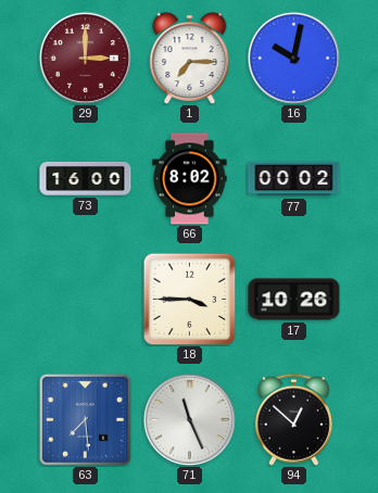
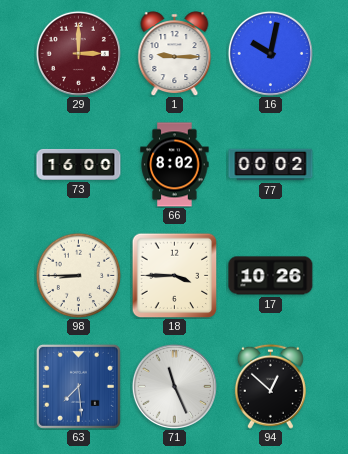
1: 7:15 -> 9:15
98: none -> 8:45
